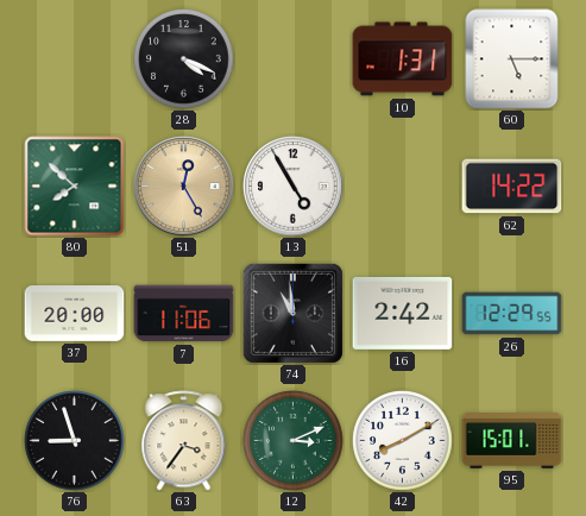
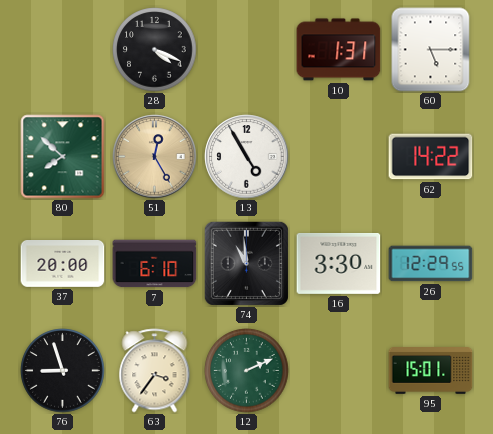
7: 11:06 -> 6:10
16: 2:42 -> 3:30
12: 3:11 -> 2:11
42: 8:10 -> none
